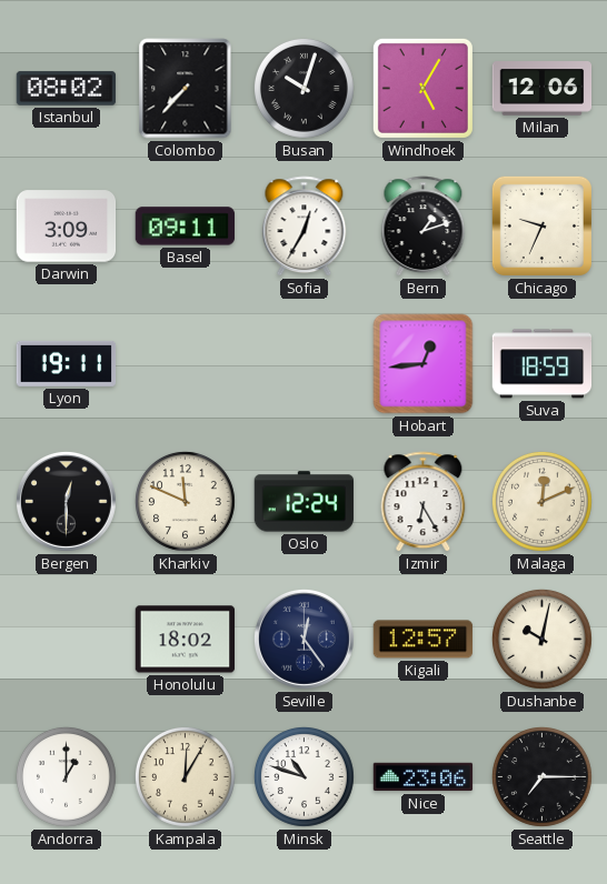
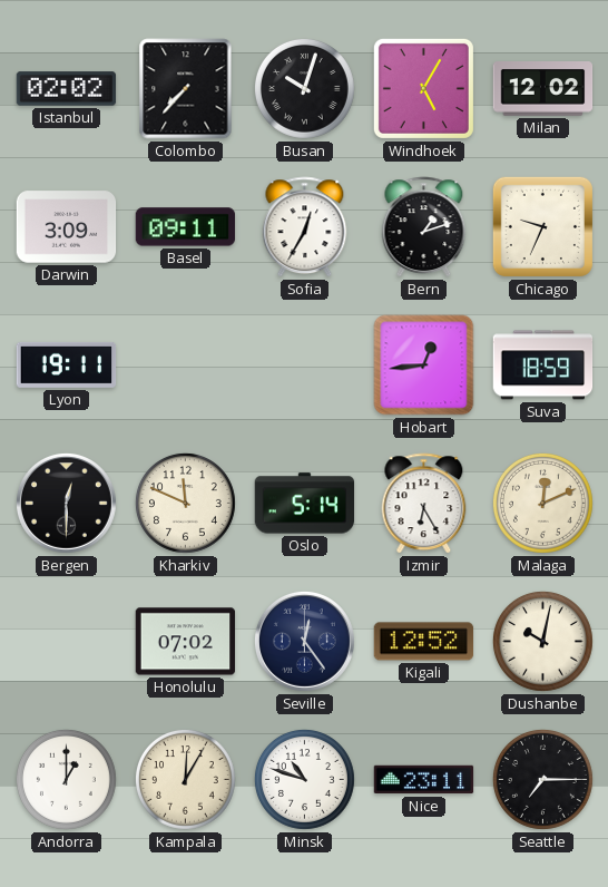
Istanbul: 08:02 -> 02:02
Milan: 12:06 -> 12:02
Oslo: 12:24 -> 5:14
Honolulu: 18:02 -> 07:02
Kigali: 12:57 -> 12:52
Nice: 23:06 -> 23:11
